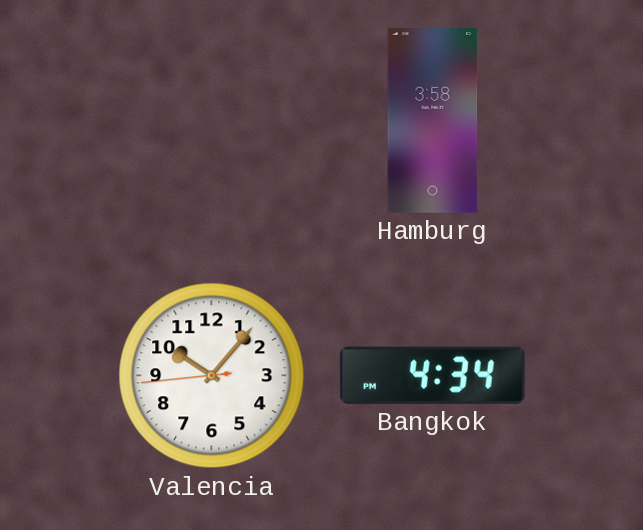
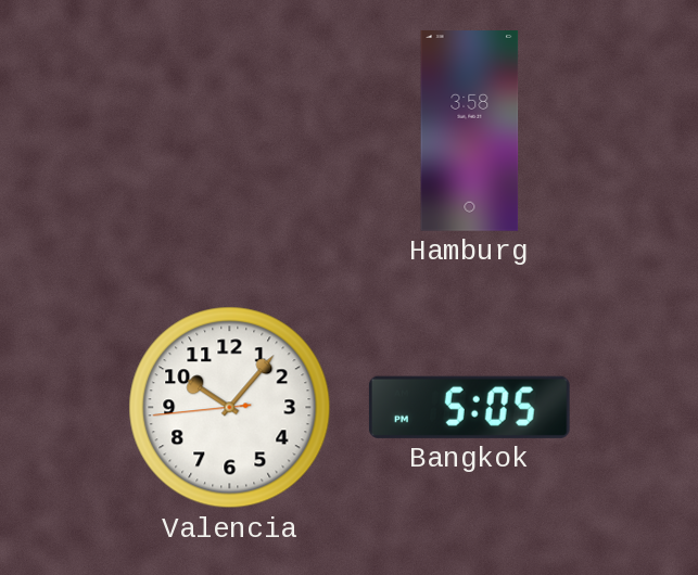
Bangkok: 4:34 -> 5:05
